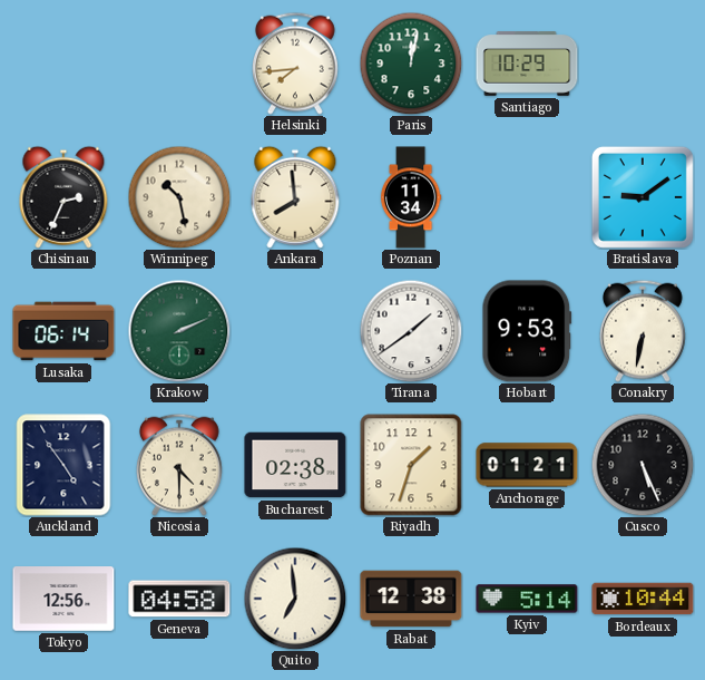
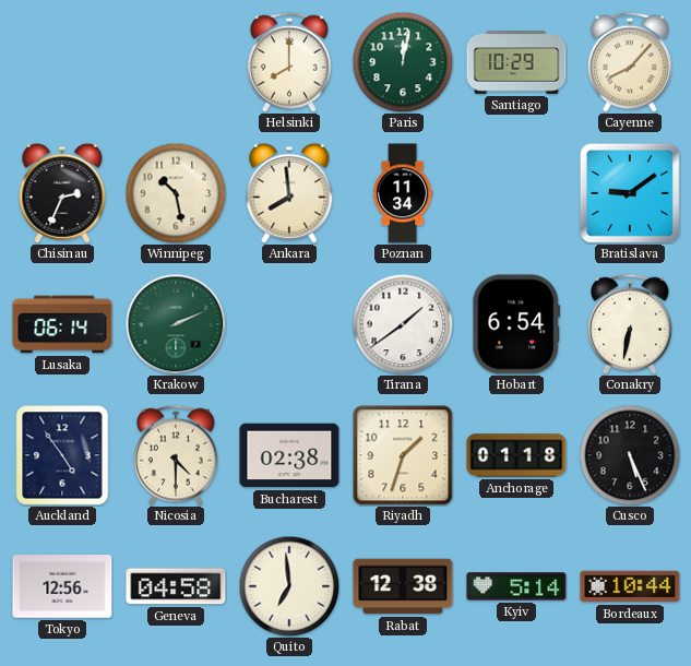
Helsinki: 7:44 -> 8:00
Cayenne: none -> 8:07
Hobart: 9:53 -> 6:54
Anchorage: 01:21 -> 01:18
